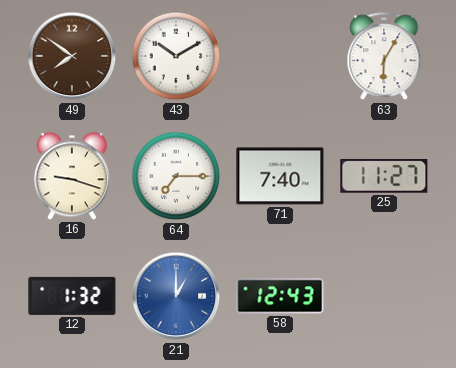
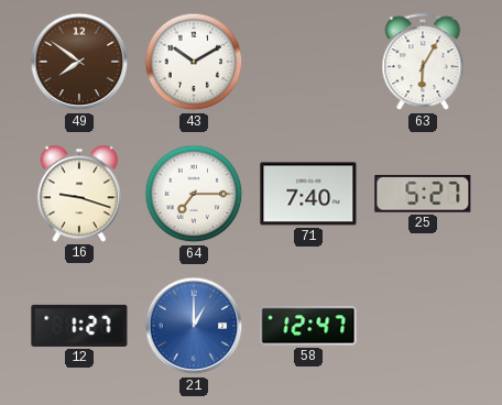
25: 11:27 -> 5:27
12: 1:32 -> 1:27
58: 12:43 -> 12:47
